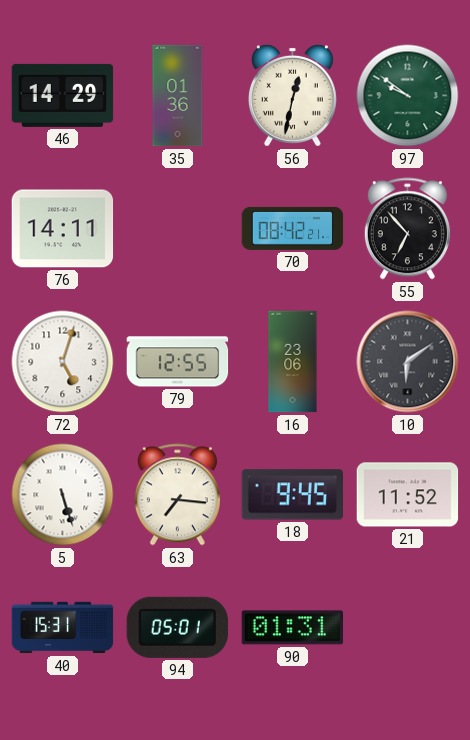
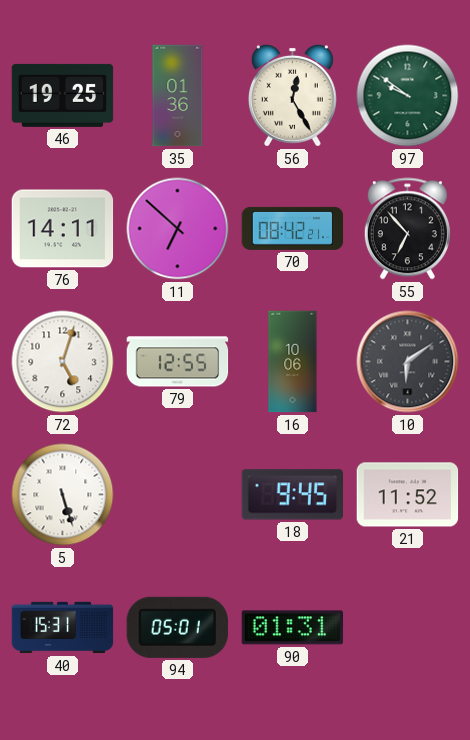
46: 14:29 -> 19:25
56: 12:32 -> 12:25
11: none -> 6:52
16: 23:06 -> 10:06
63: 7:16 -> none
